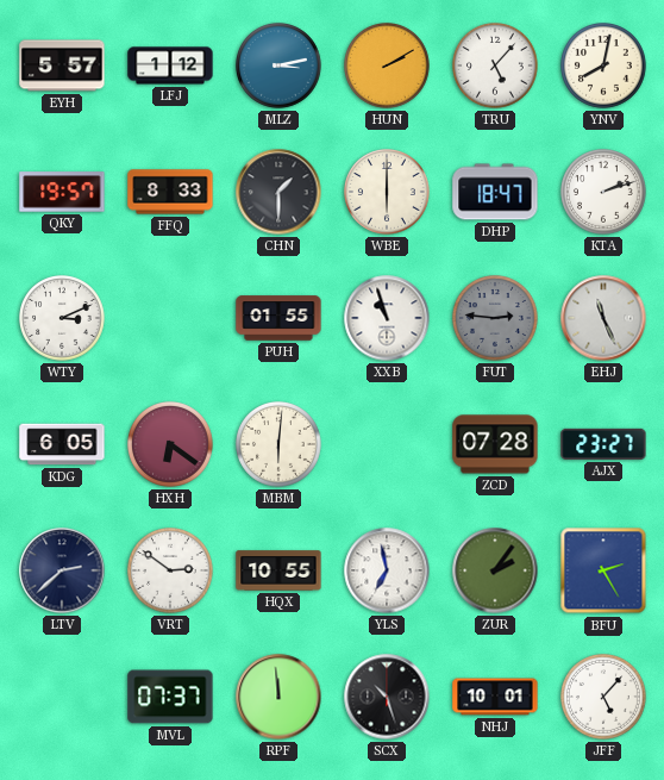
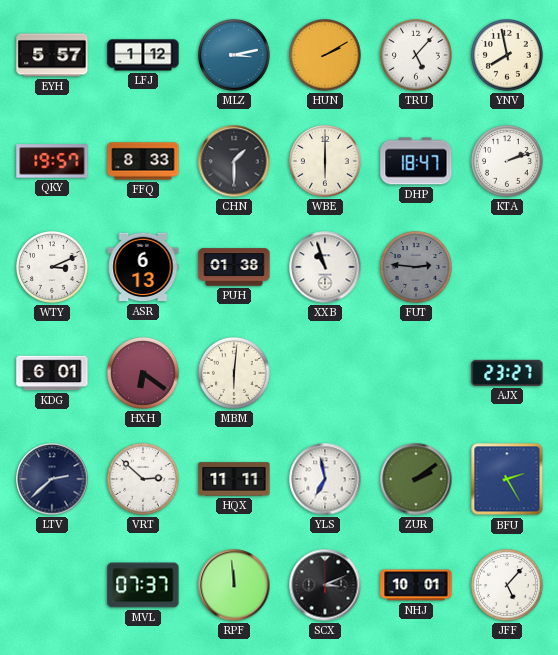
YNV: 8:02 -> 7:58
ASR: none -> 6:13
PUH: 01:55 -> 01:38
EHJ: 11:26 -> none
KDG: 6:05 -> 6:01
ZCD: 07:28 -> none
VRT: 2:51 -> 2:52
HQX: 10:55 -> 11:11
ZUR: 2:06 -> 2:09
SCX: 10:27 -> 3:11
